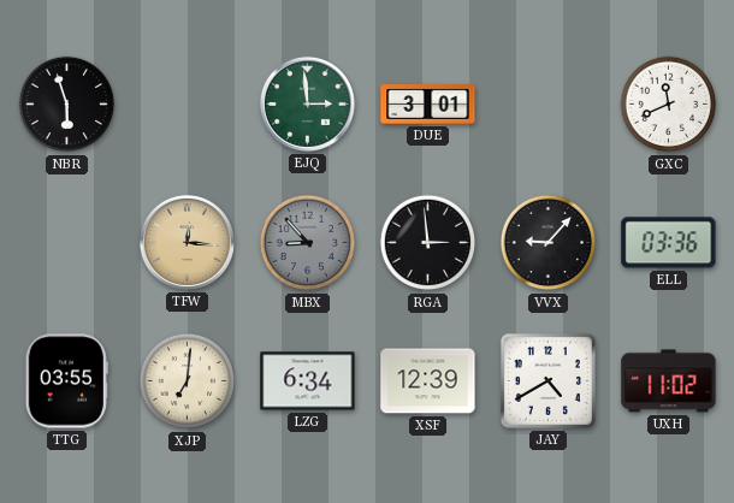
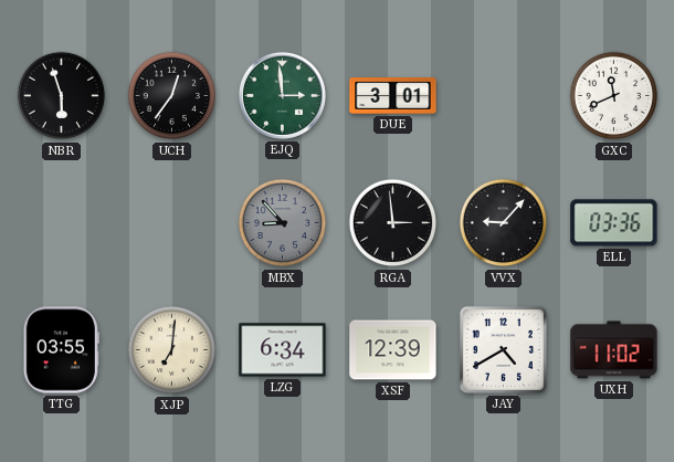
UCH: none -> 12:36
TFW: 12:16 -> none
